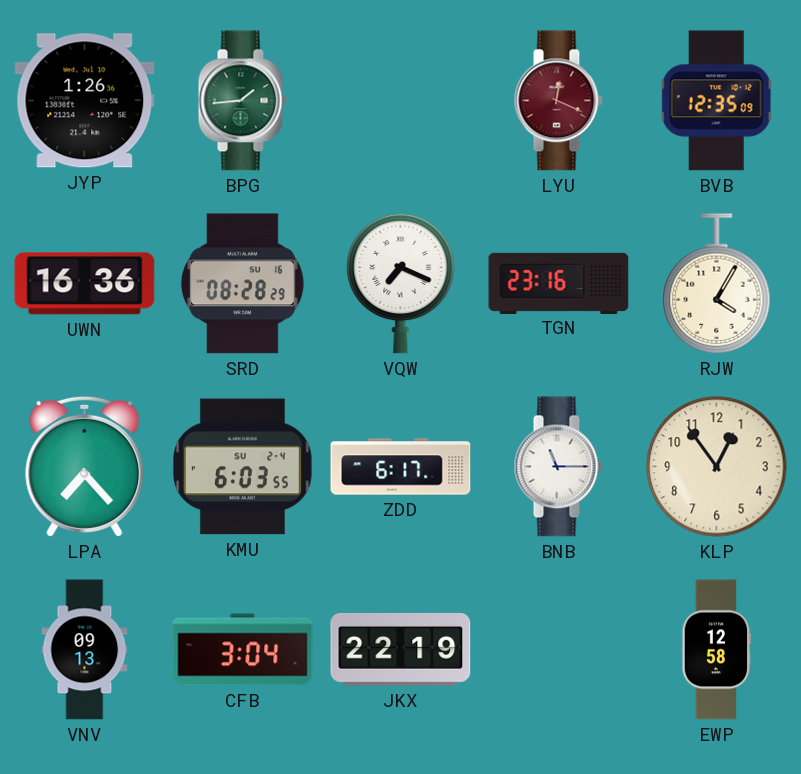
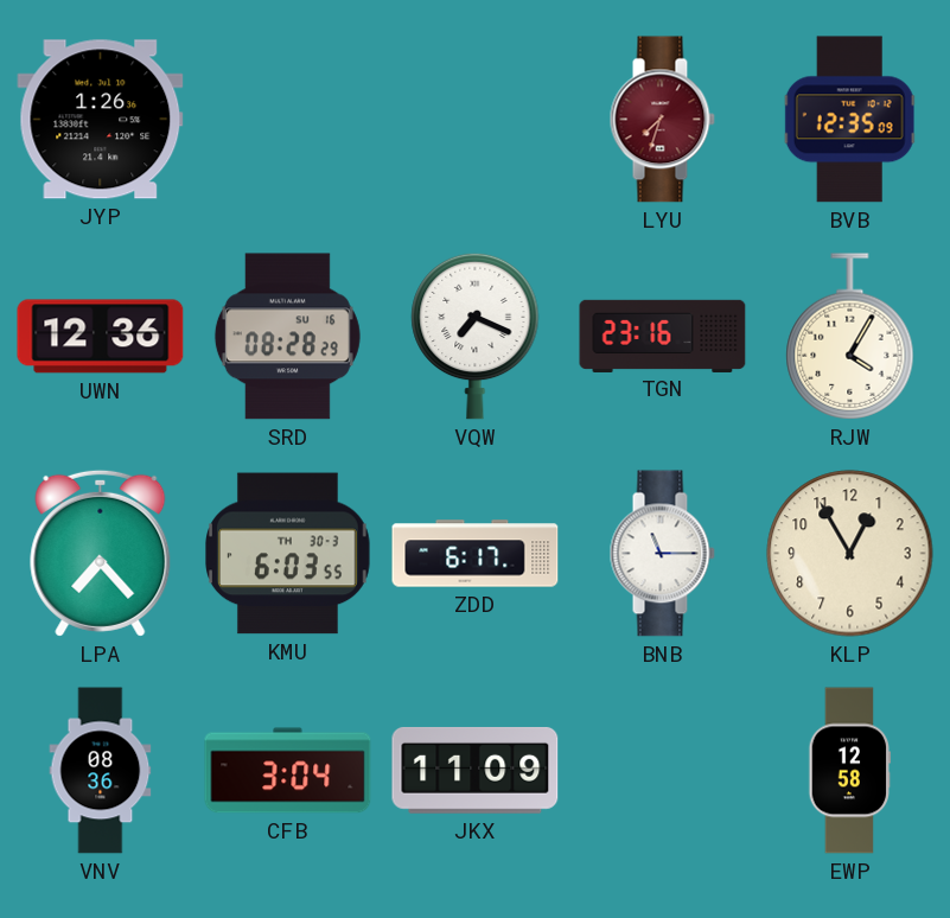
BPG: 1:44 -> none
LYU: 12:19 -> 7:33
UWN: 16:36 -> 12:36
KMU date: SU 2-4 -> TH 30-3
KLP: 12:54 -> 12:55
VNV: 09:13 -> 08:36
JKX: 22:19 -> 11:09
